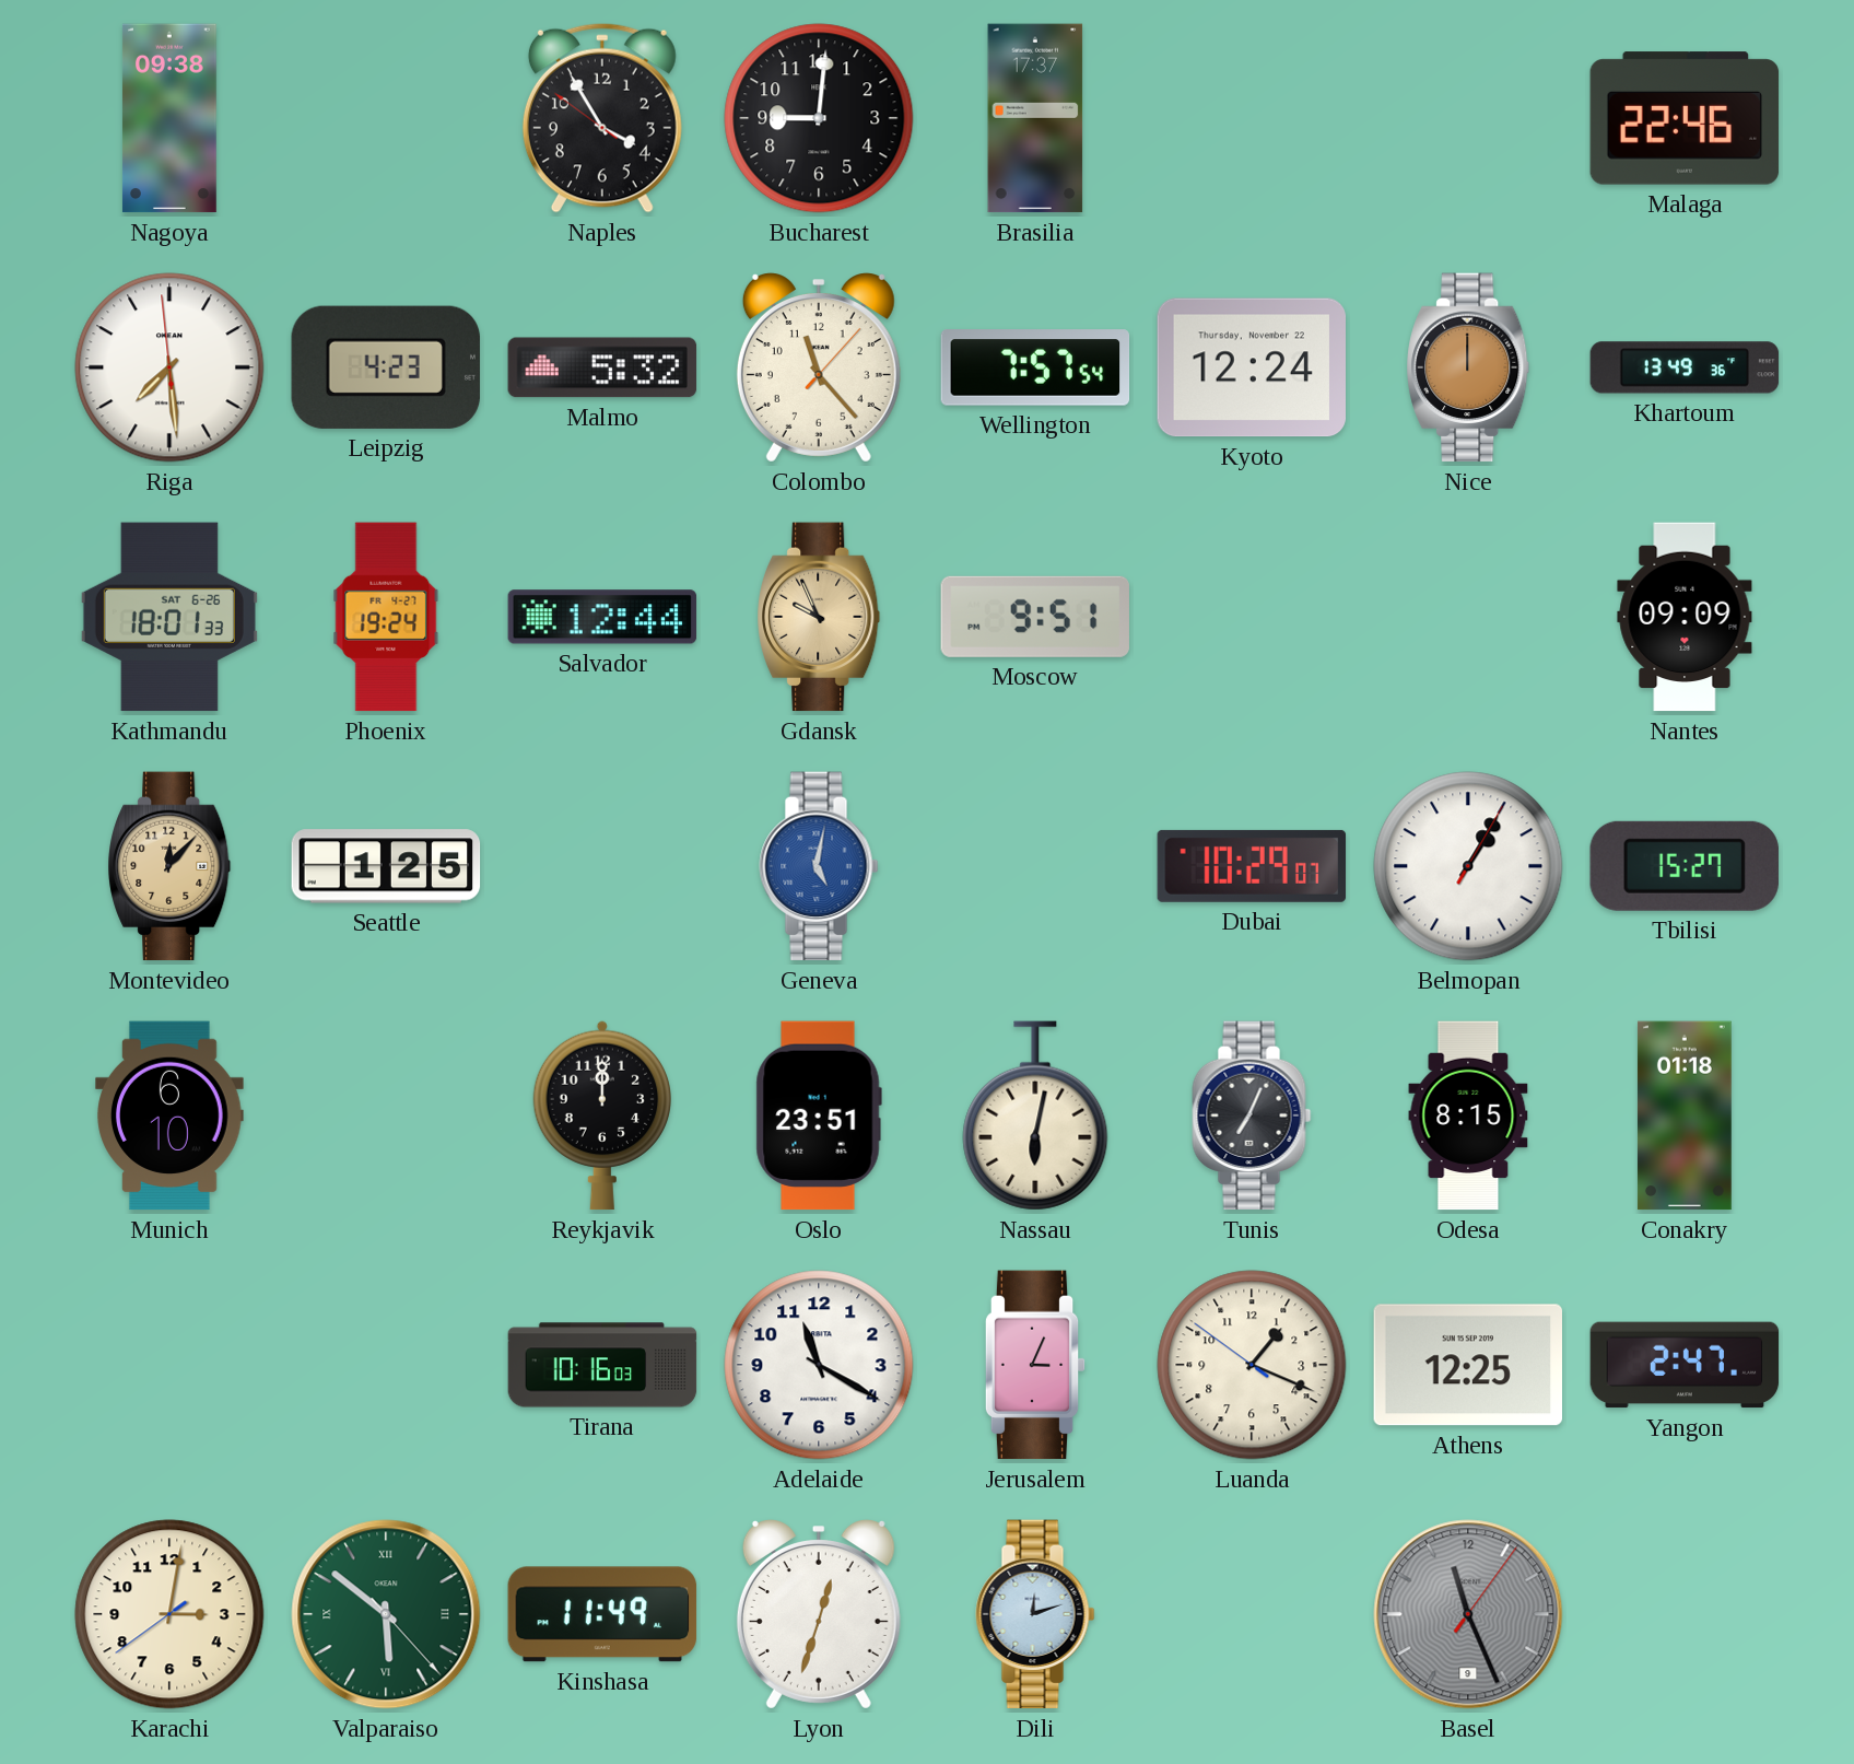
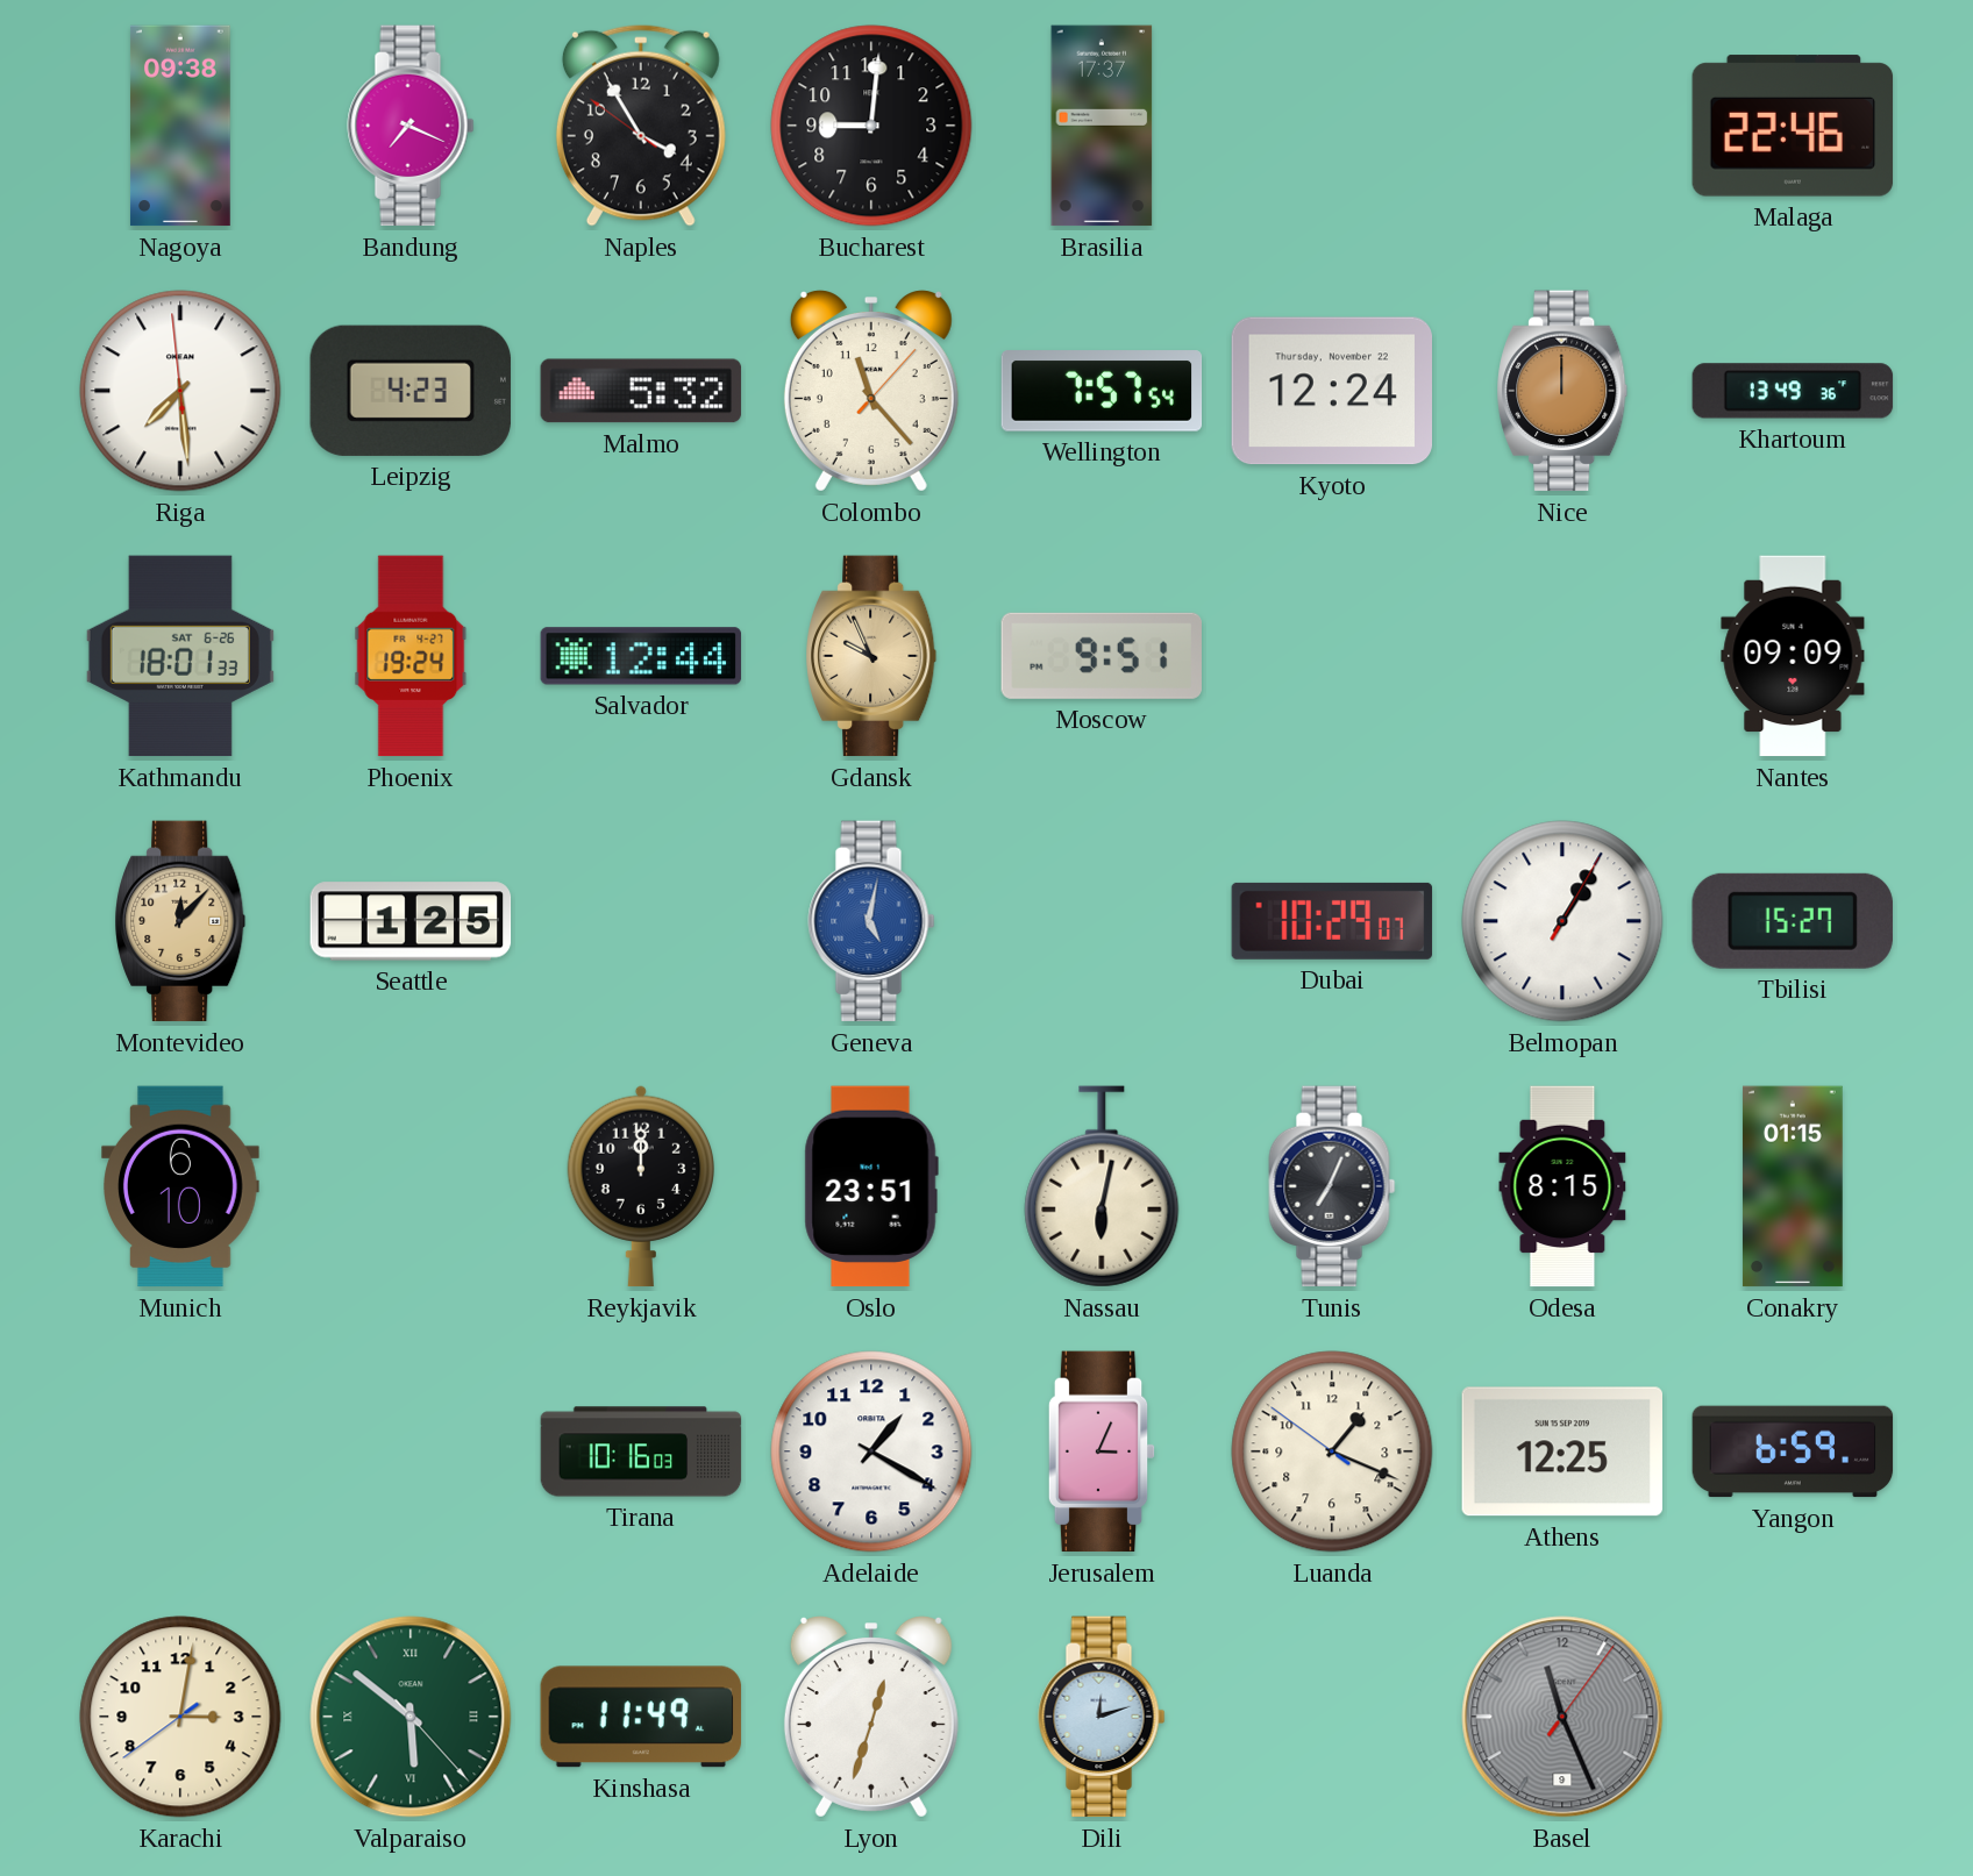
Bandung: none -> 7:19
Conakry: 01:18 -> 01:15
Adelaide: 11:20 -> 1:20
Yangon: 2:47 -> 6:59
